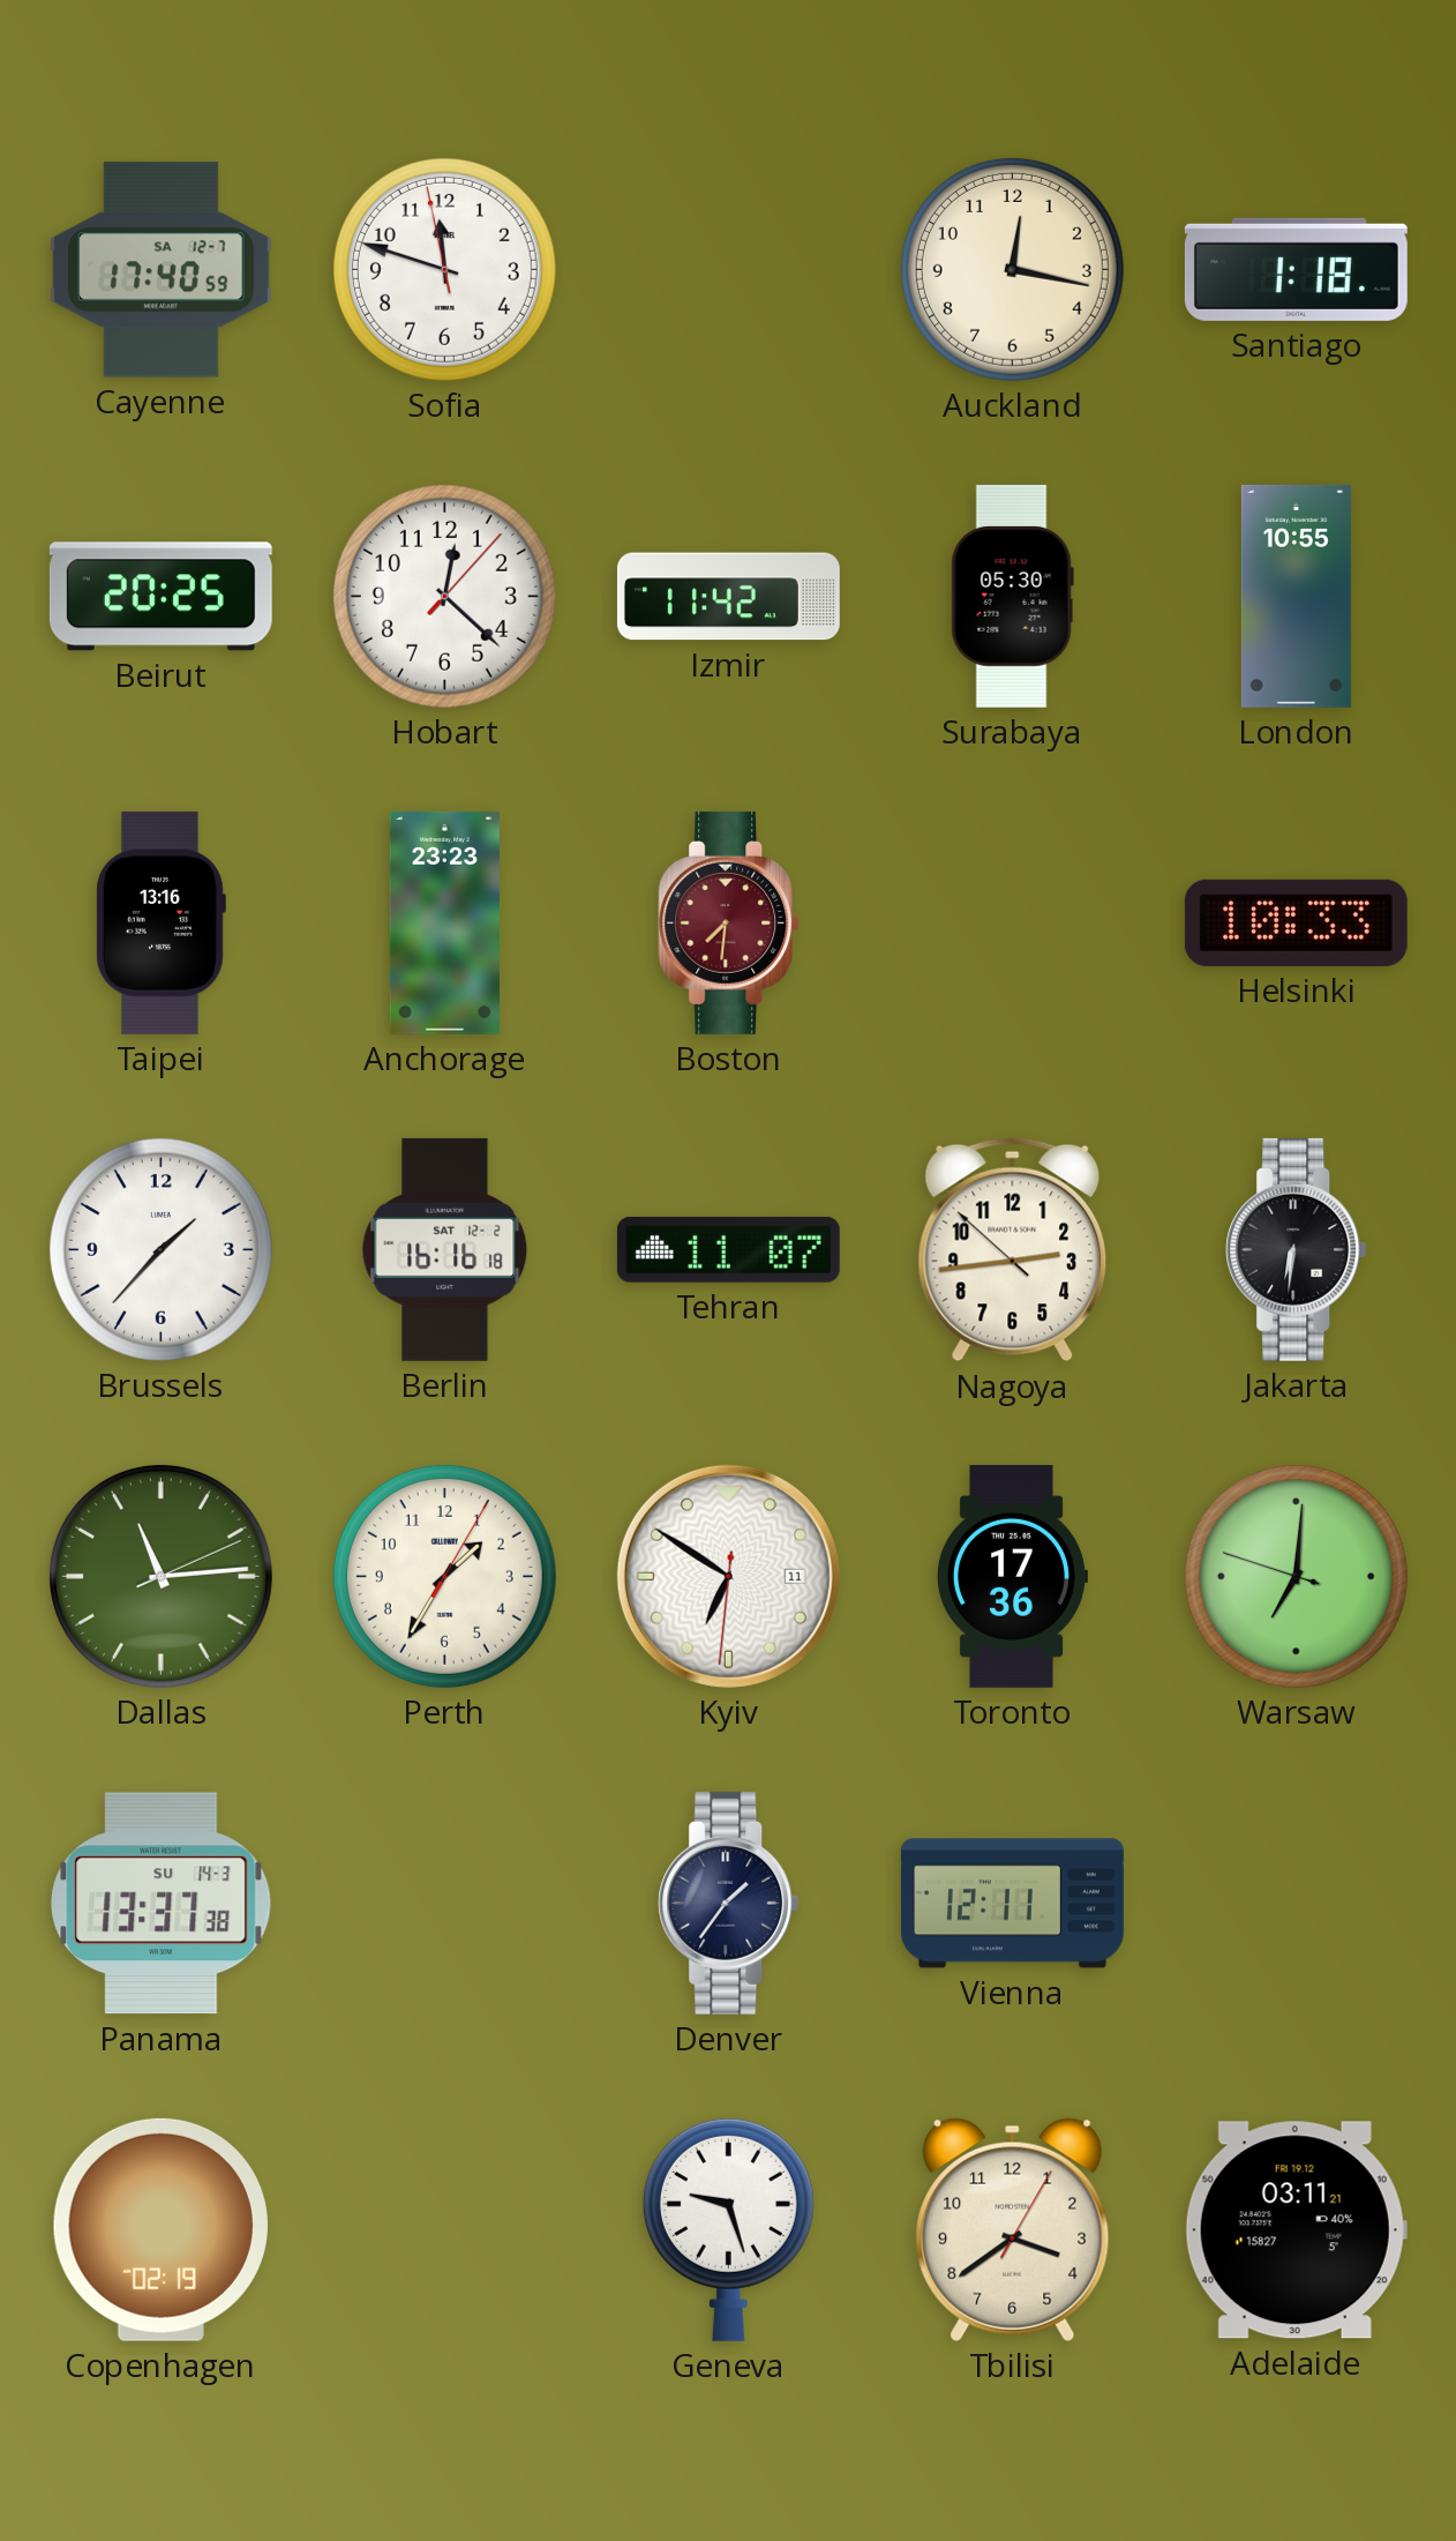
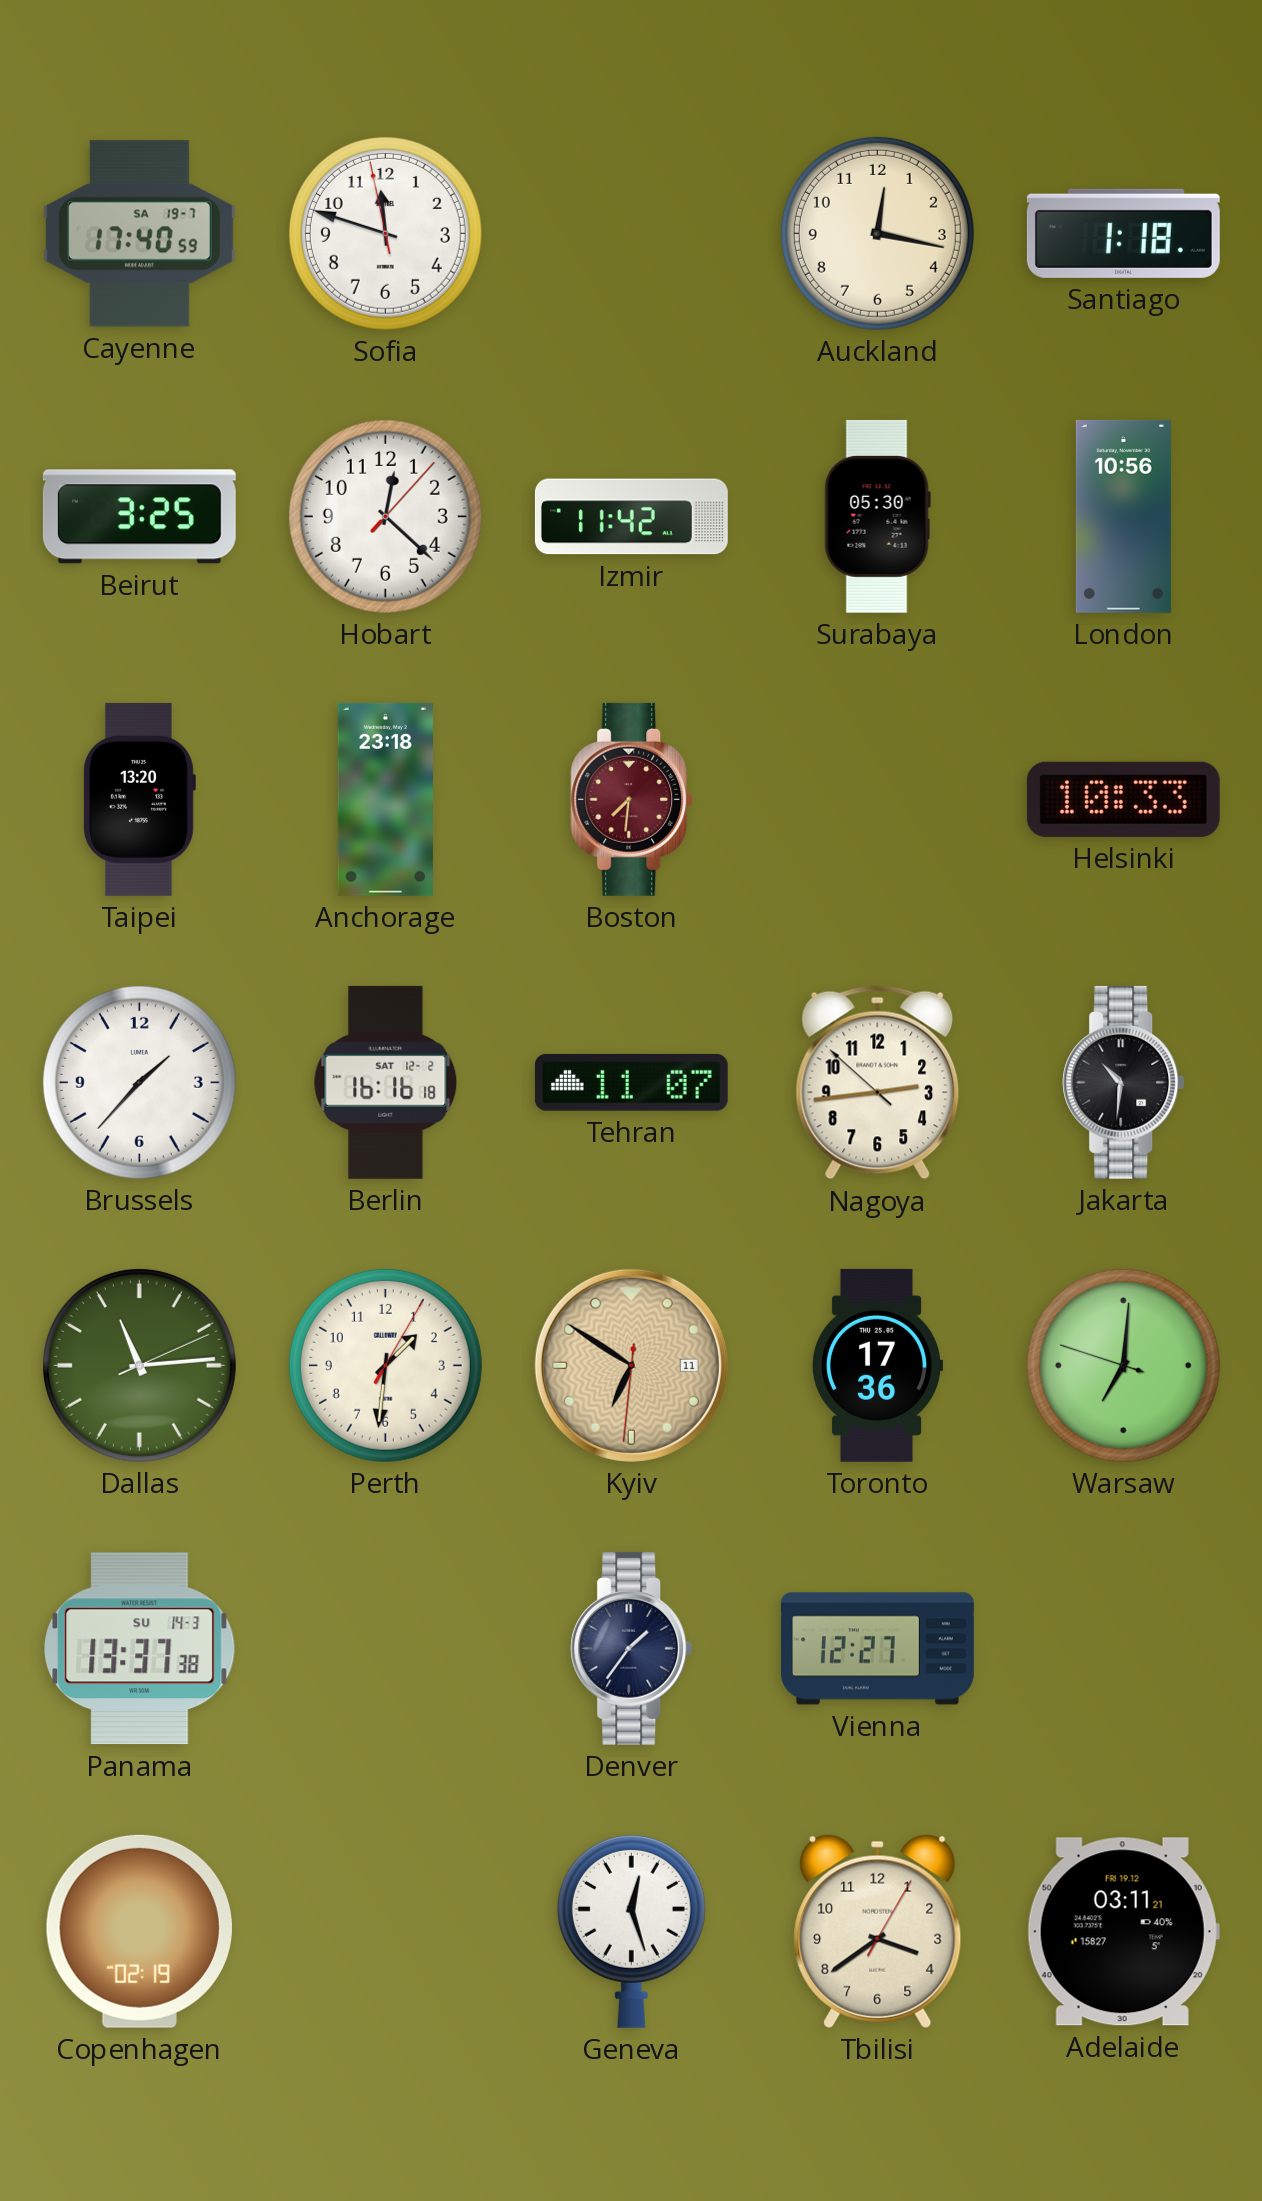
Cayenne date: SA 12-7 -> SA 19-7
Beirut: 20:25 -> 3:25
London: 10:55 -> 10:56
Taipei: 13:16 -> 13:20
Anchorage: 23:23 -> 23:18
Jakarta: 6:31 -> 10:31
Perth: 1:35 -> 1:31
Kyiv dial: white -> champagne
Vienna: 12:11 -> 12:27
Geneva: 9:27 -> 12:27
